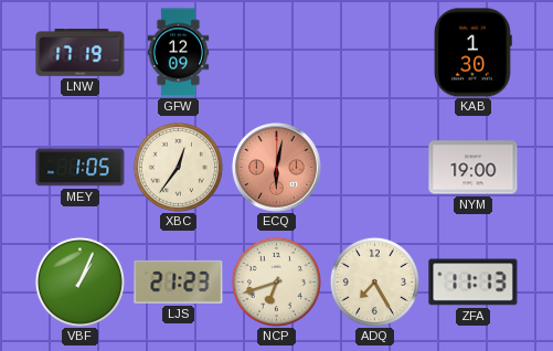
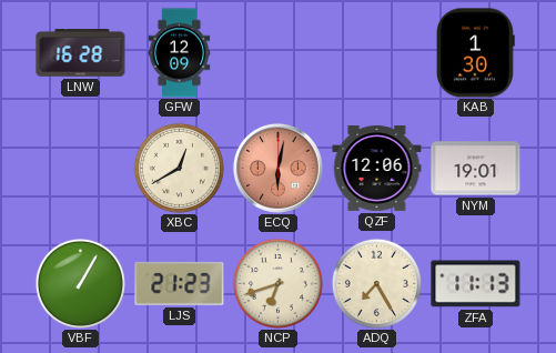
LNW: 17:19 -> 16:28
MEY: 1:05 -> none
XBC: 12:36 -> 12:40
QZF: none -> 12:06
NYM: 19:00 -> 19:01
VBF: 1:04 -> 1:05
